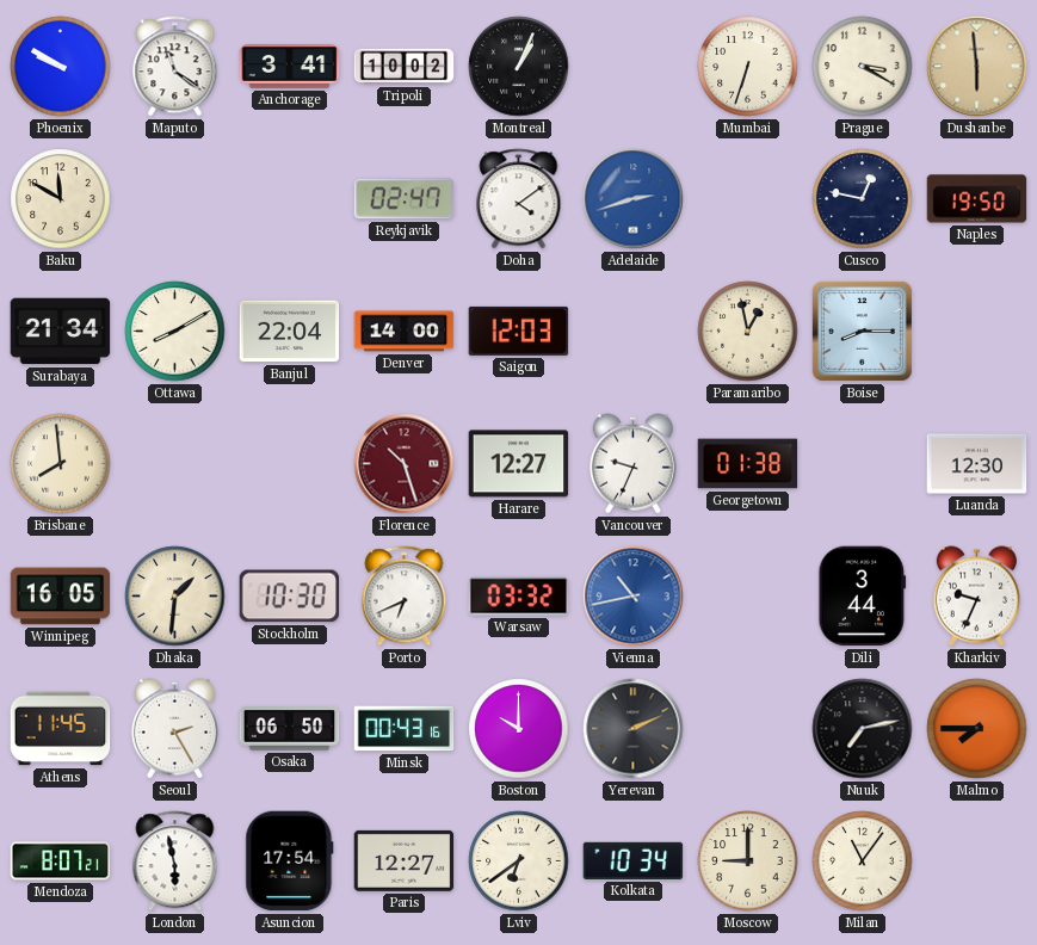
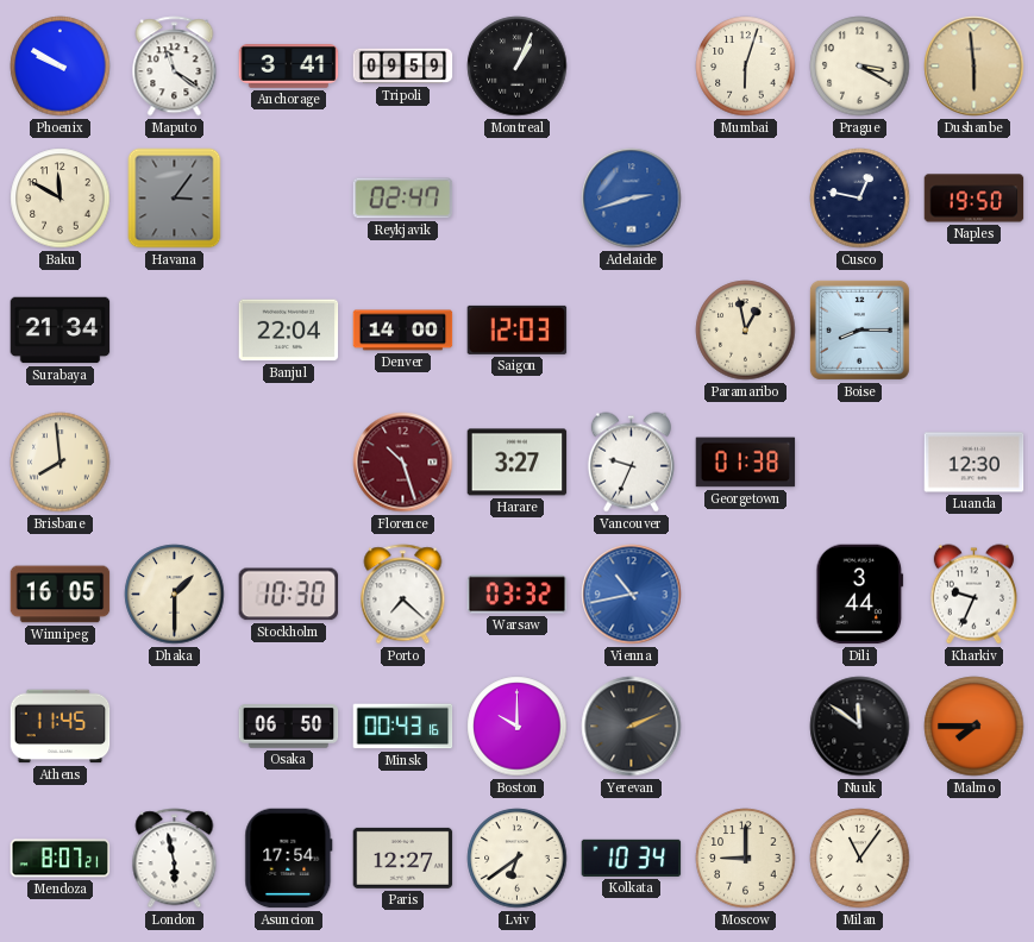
Tripoli: 10:02 -> 09:59
Mumbai: 6:33 -> 6:03
Havana: none -> 3:06
Doha: 4:09 -> none
Ottawa: 8:10 -> none
Harare: 12:27 -> 3:27
Dhaka: 1:31 -> 1:30
Porto: 6:41 -> 7:22
Seoul: 2:25 -> none
Nuuk: 7:13 -> 11:51
